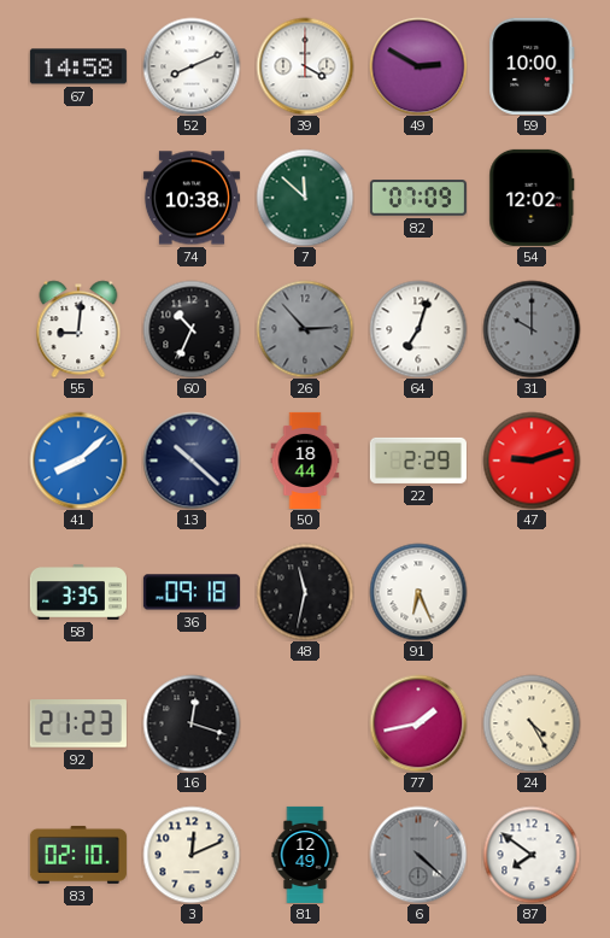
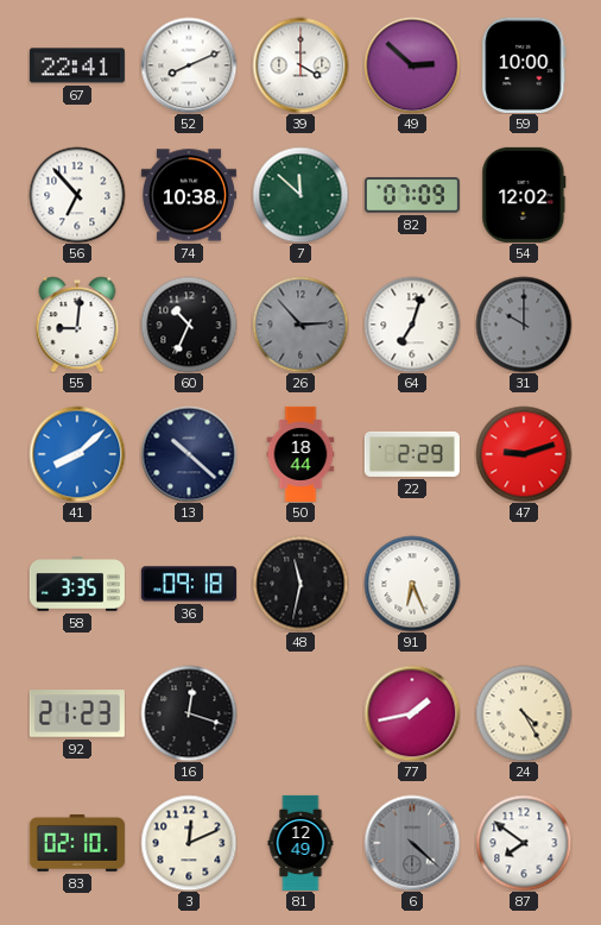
67: 14:58 -> 22:41
49: 2:50 -> 2:52
56: none -> 6:53
